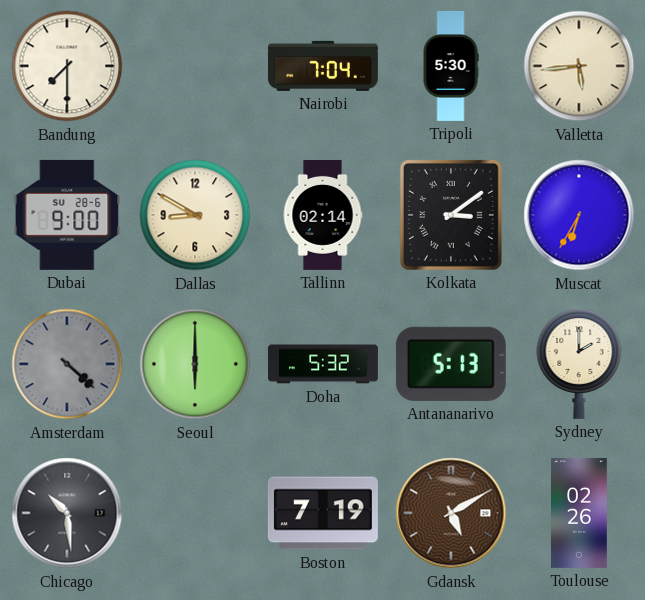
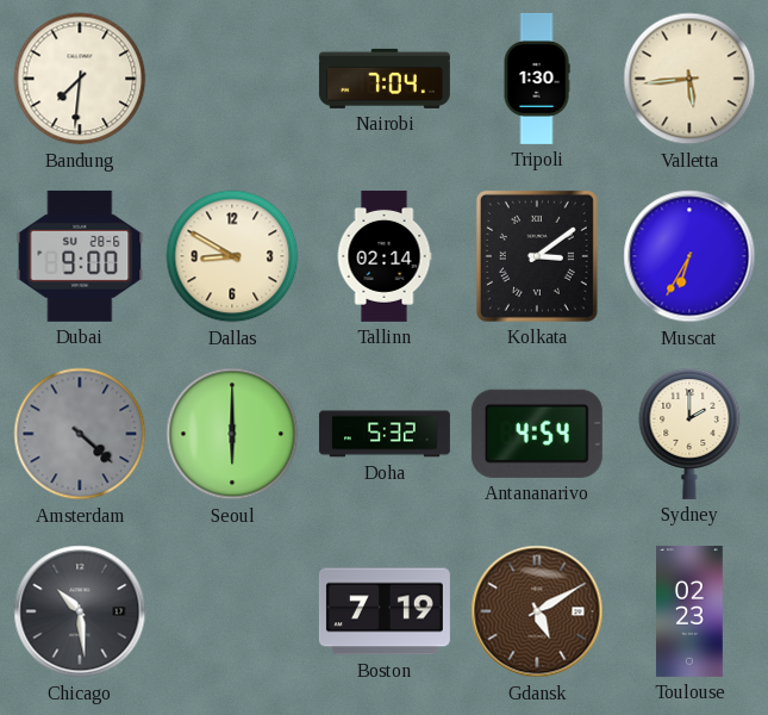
Bandung: 7:30 -> 7:31
Tripoli: 5:30 -> 1:30
Antananarivo: 5:13 -> 4:54
Toulouse: 02:26 -> 02:23
